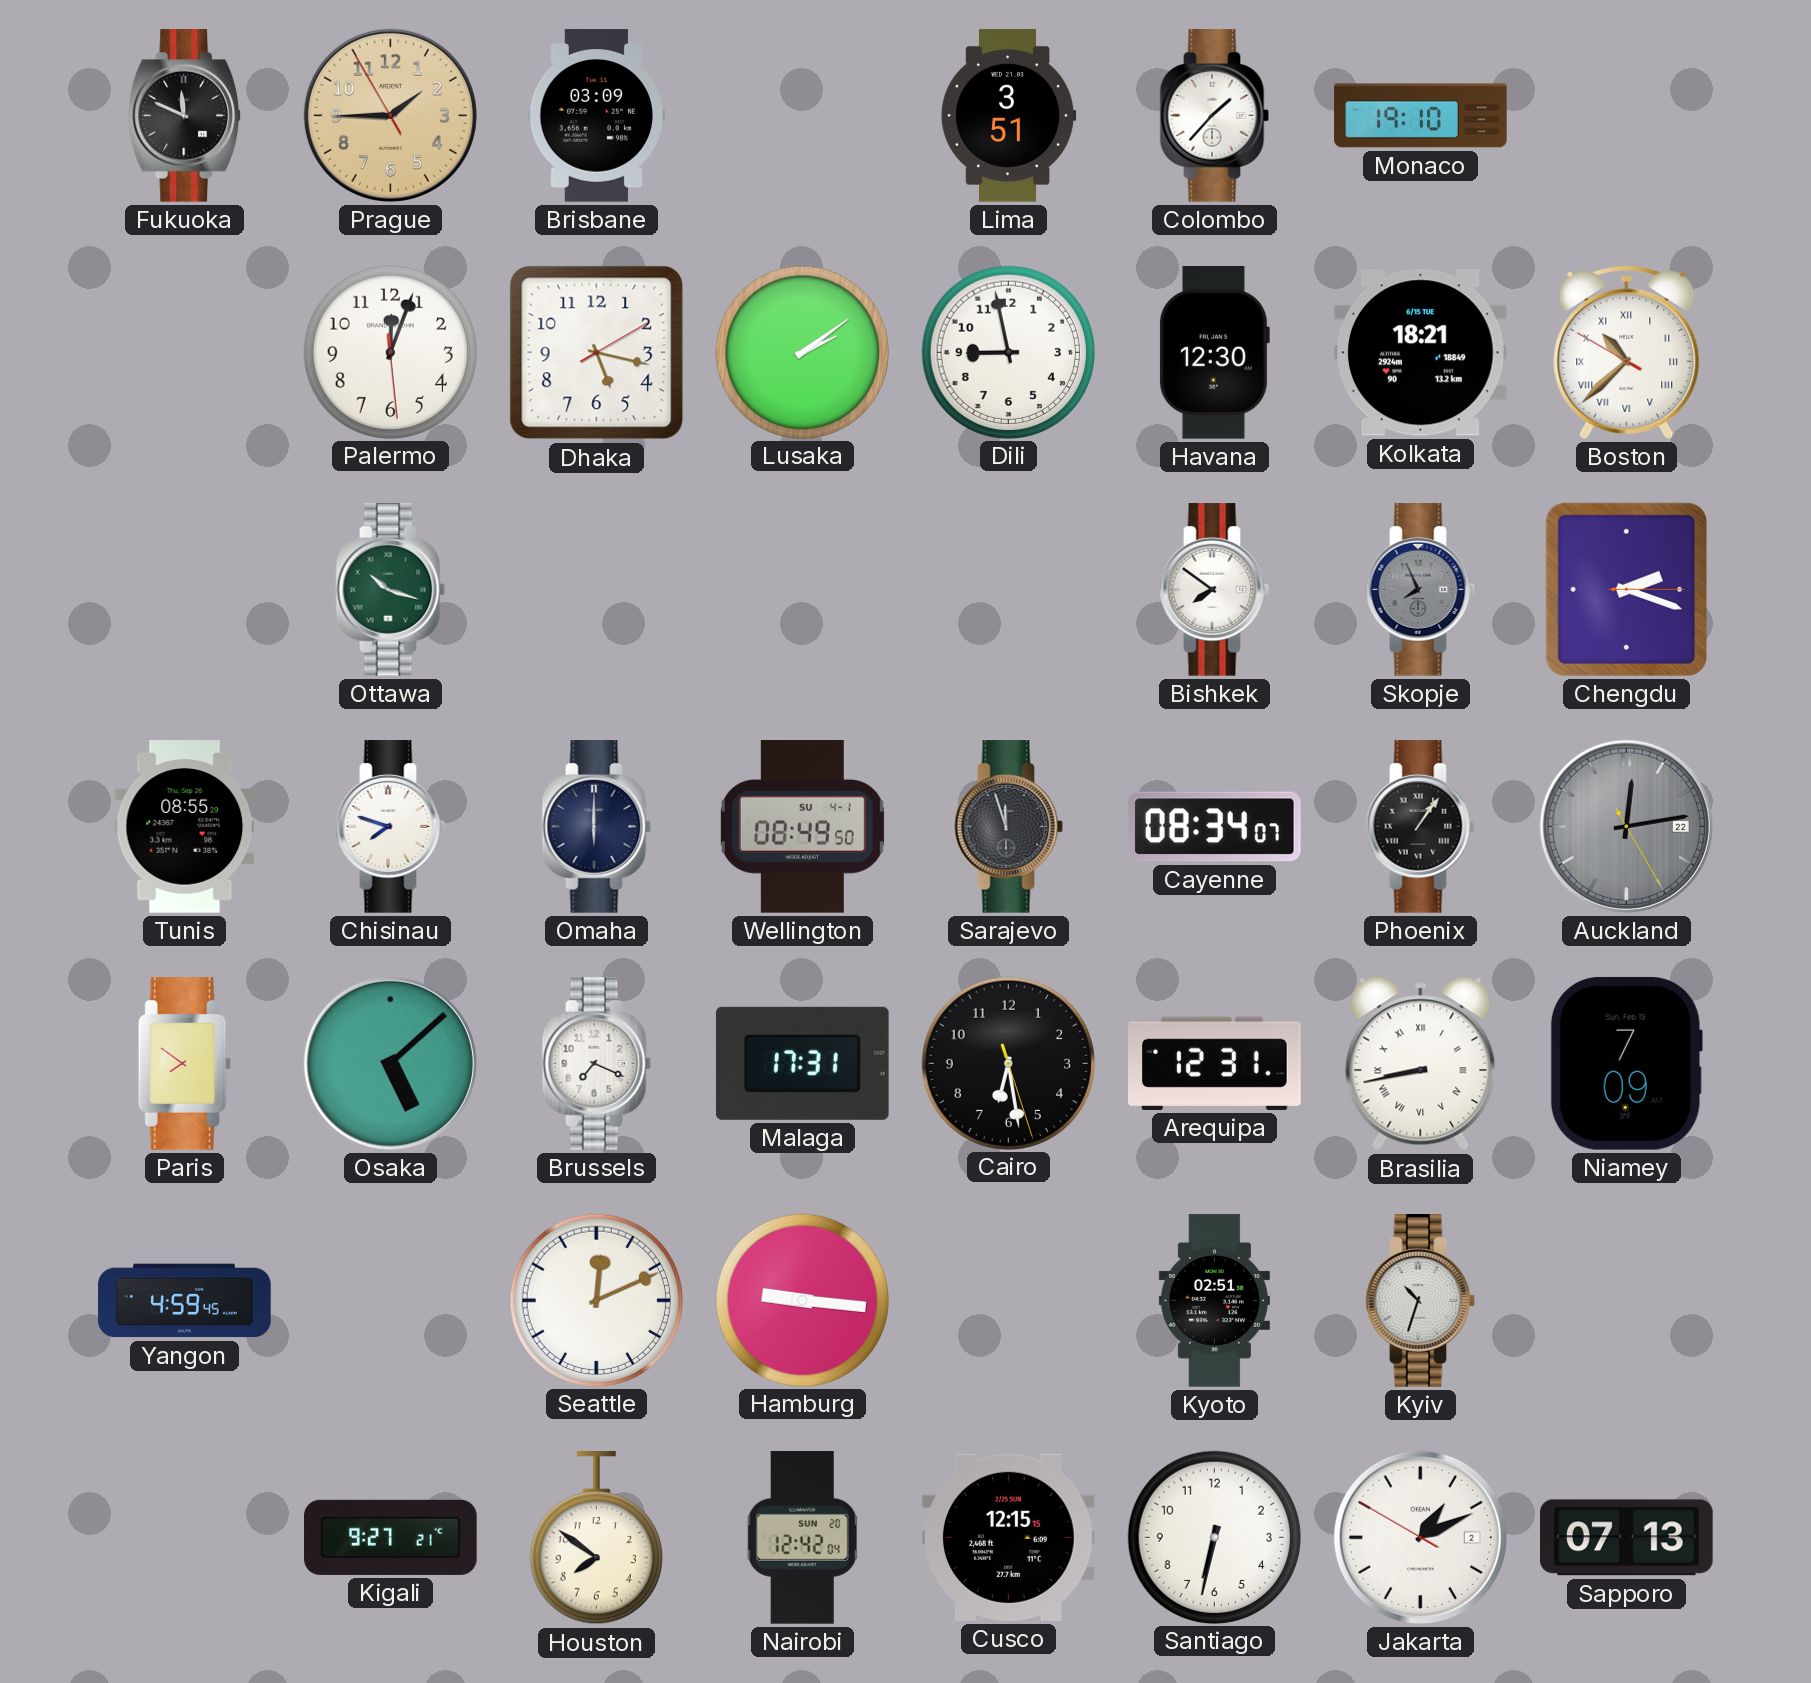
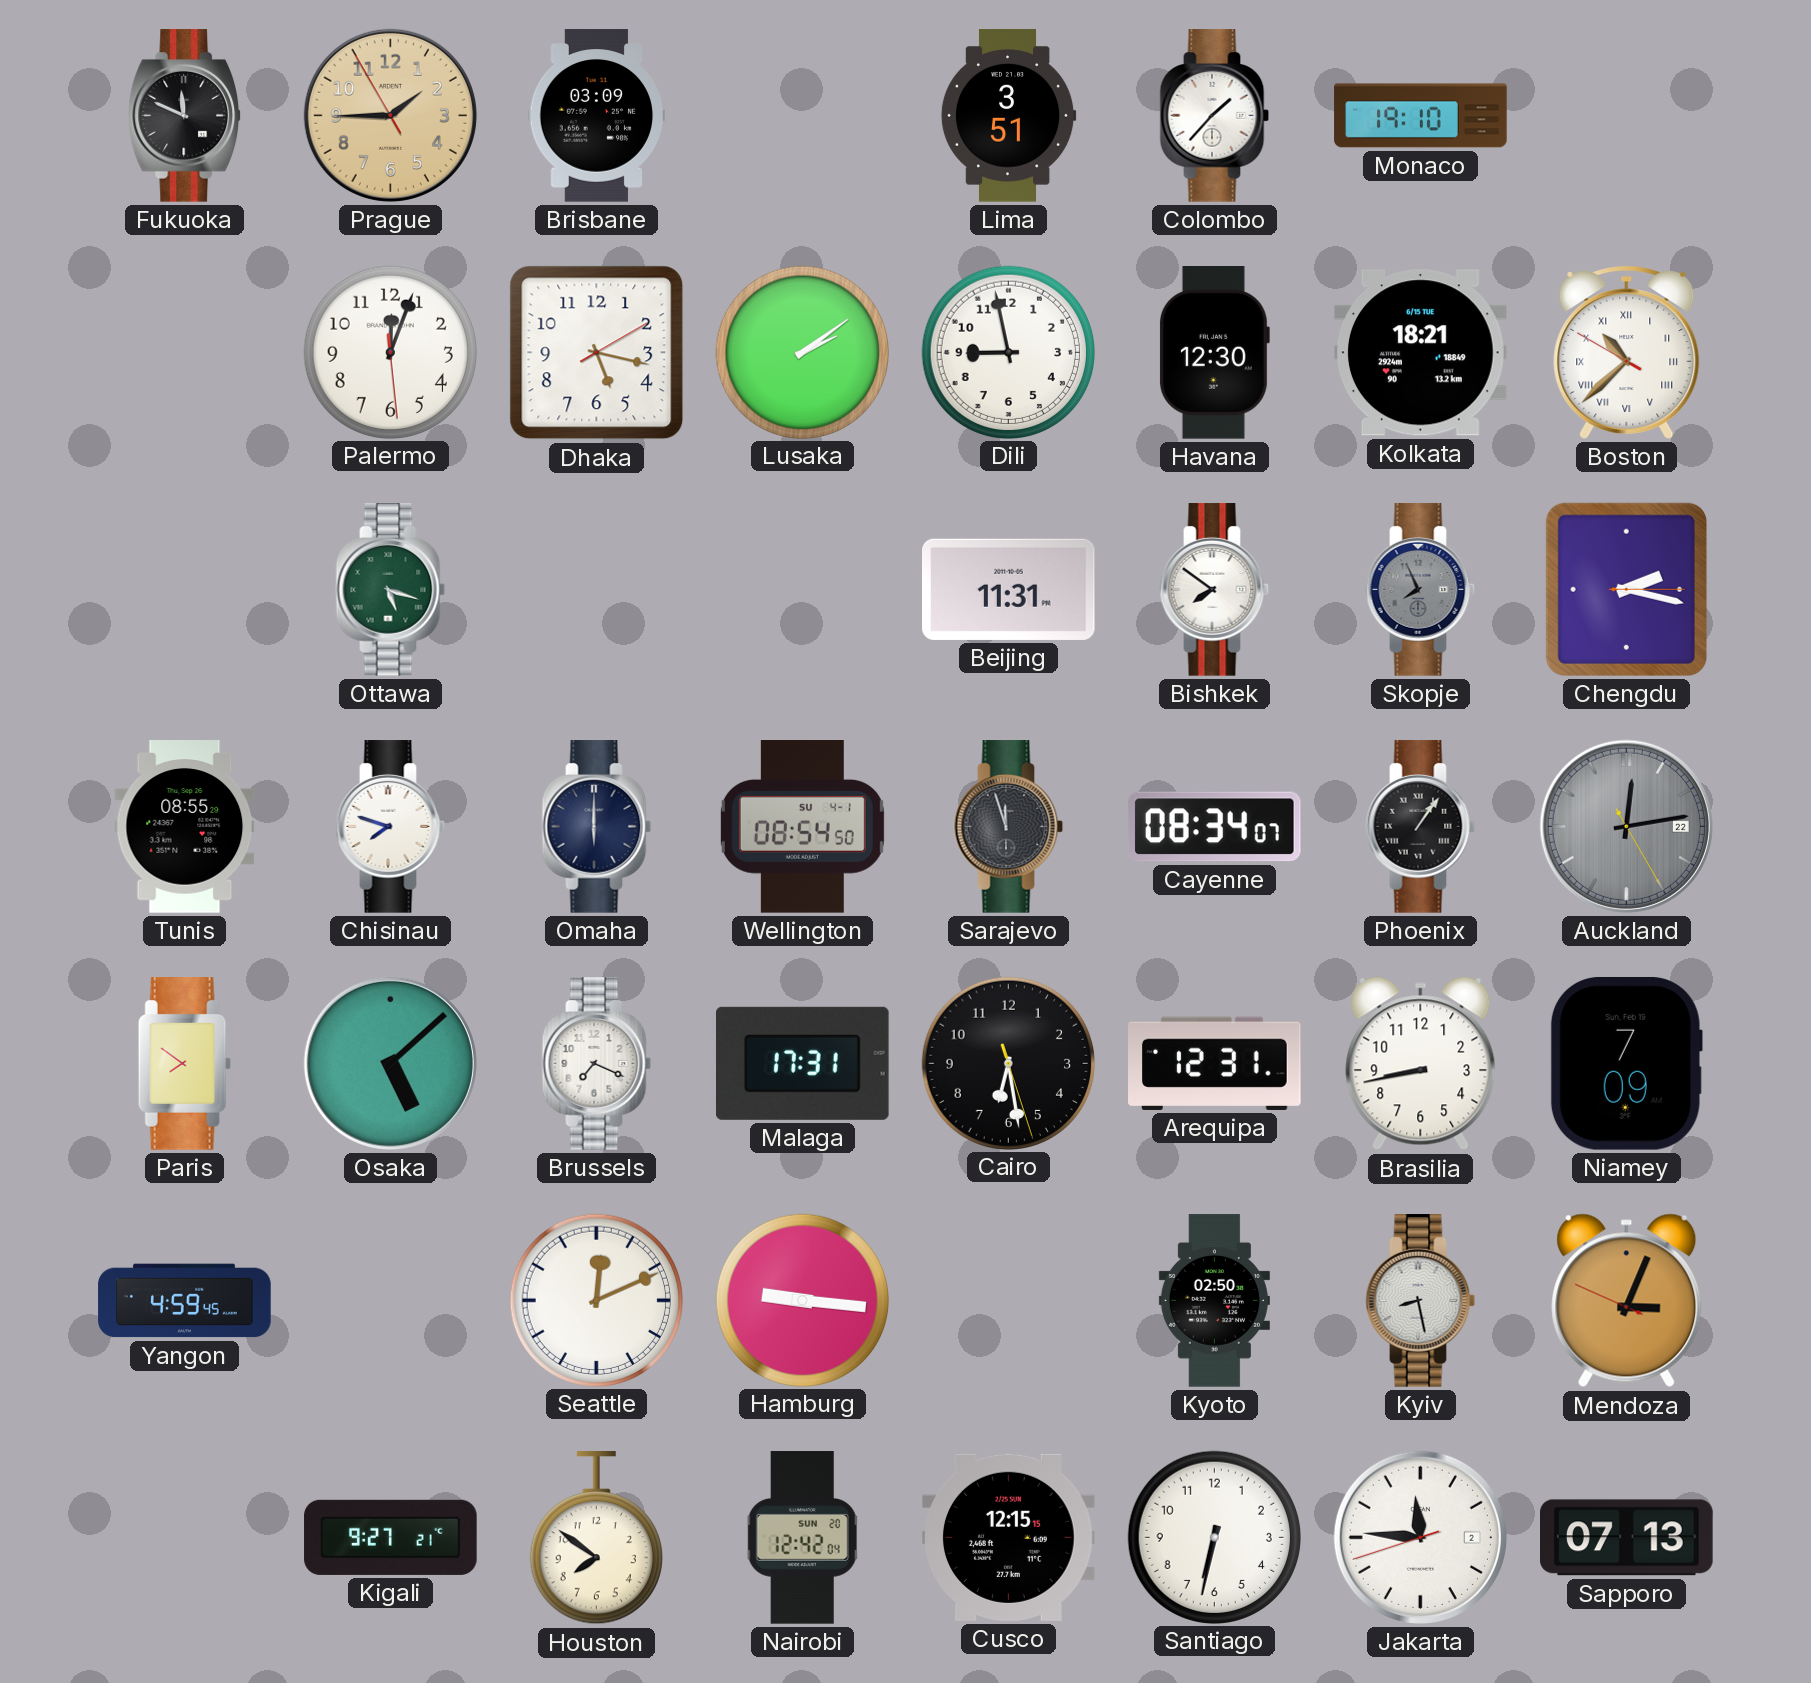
Ottawa: 10:18 -> 5:18
Beijing: none -> 11:31
Chengdu: 2:18 -> 2:17
Wellington: 08:49 -> 08:54
Brasilia numerals: Roman -> Arabic
Kyoto: 02:51 -> 02:50
Kyiv: 10:33 -> 8:28
Mendoza: none -> 3:03
Jakarta: 1:10 -> 11:45
